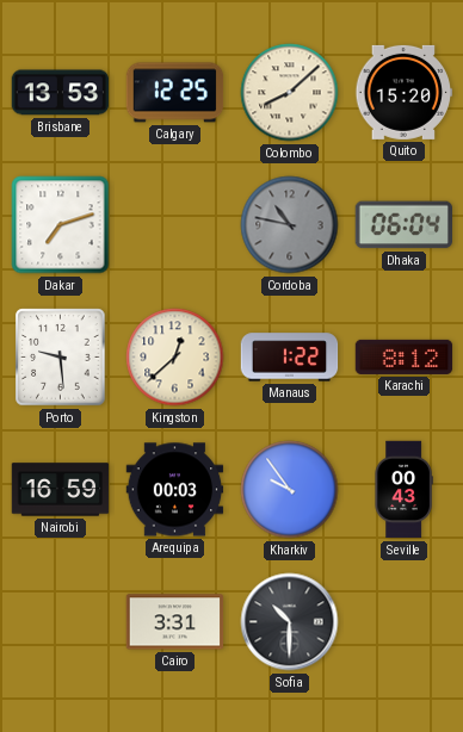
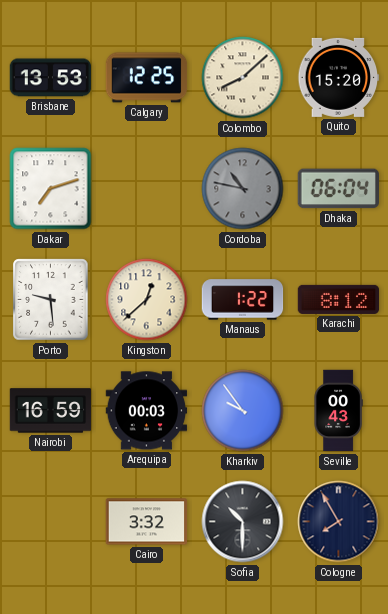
Cairo: 3:31 -> 3:32
Cologne: none -> 7:55
